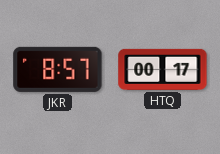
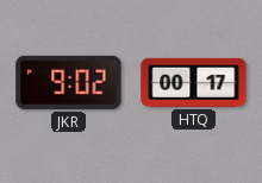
JKR: 8:57 -> 9:02
